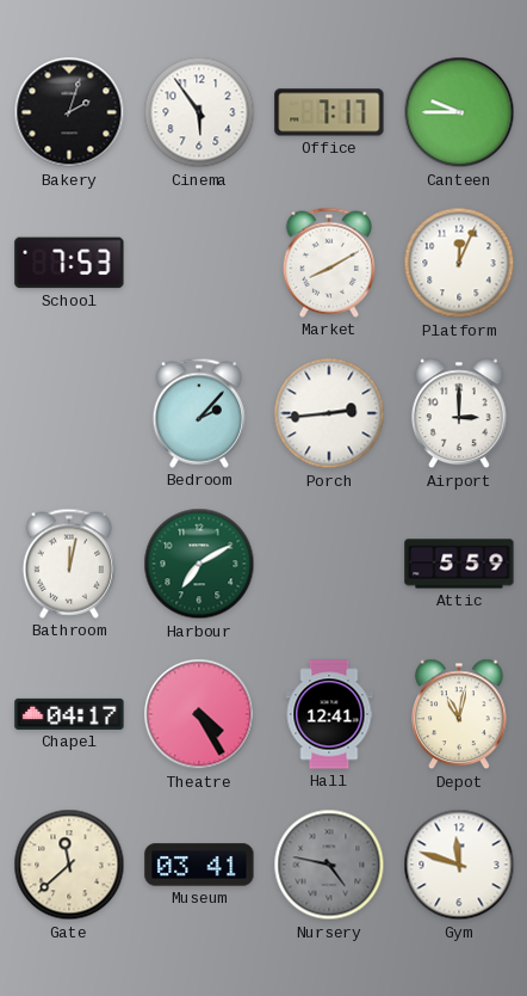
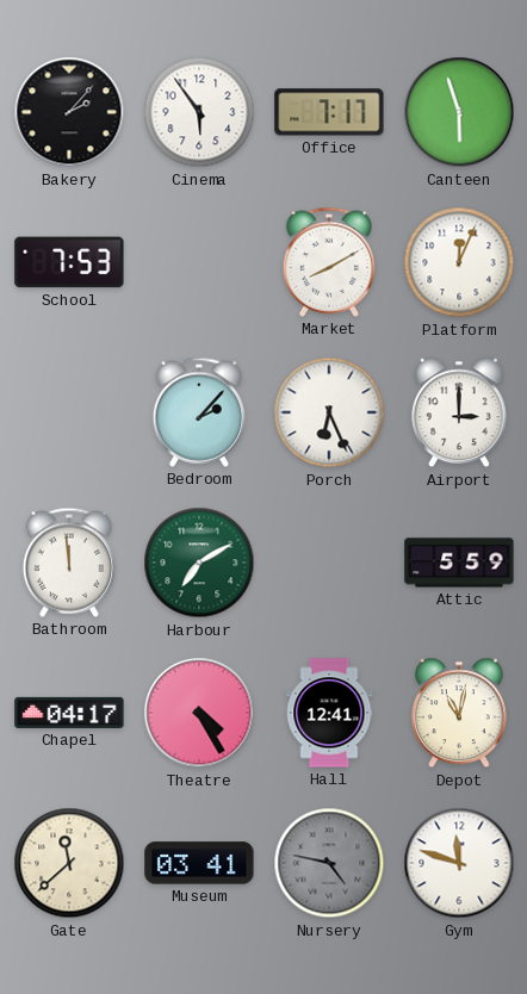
Bakery: 2:03 -> 2:07
Canteen: 9:45 -> 5:57
Porch: 2:44 -> 6:26
Bathroom: 12:02 -> 11:59
